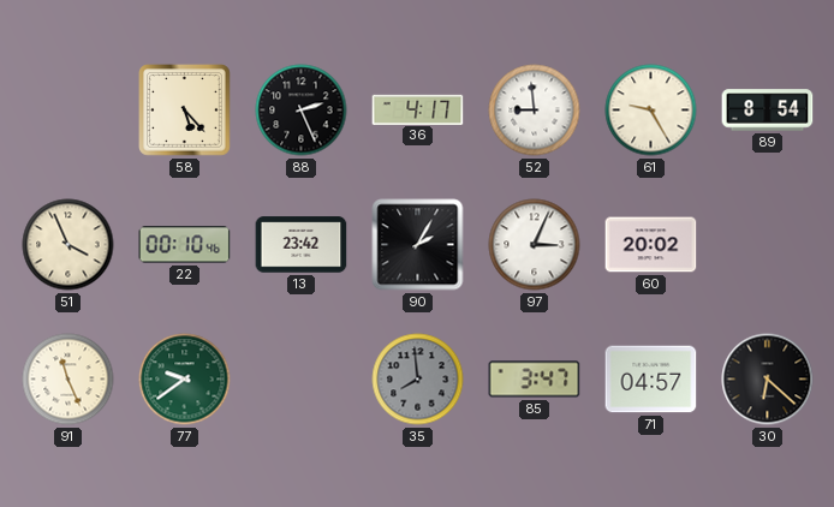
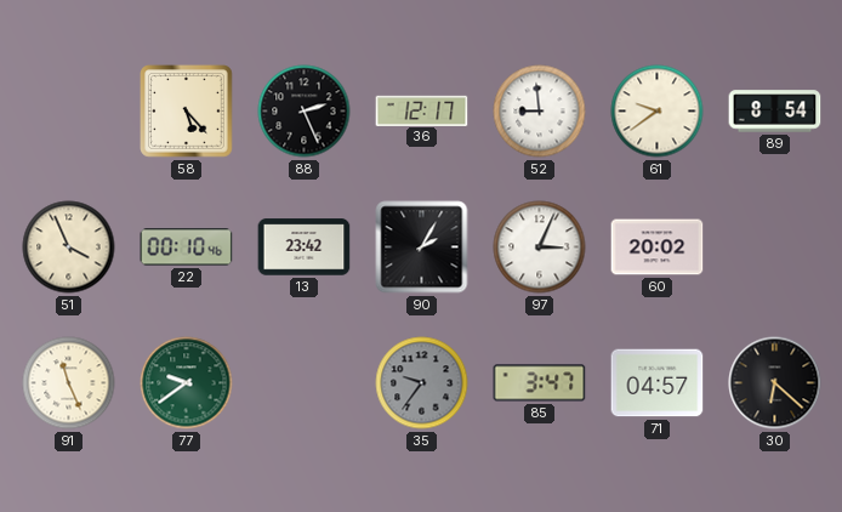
36: 4:17 -> 12:17
61: 9:25 -> 9:39
35: 7:59 -> 9:36
